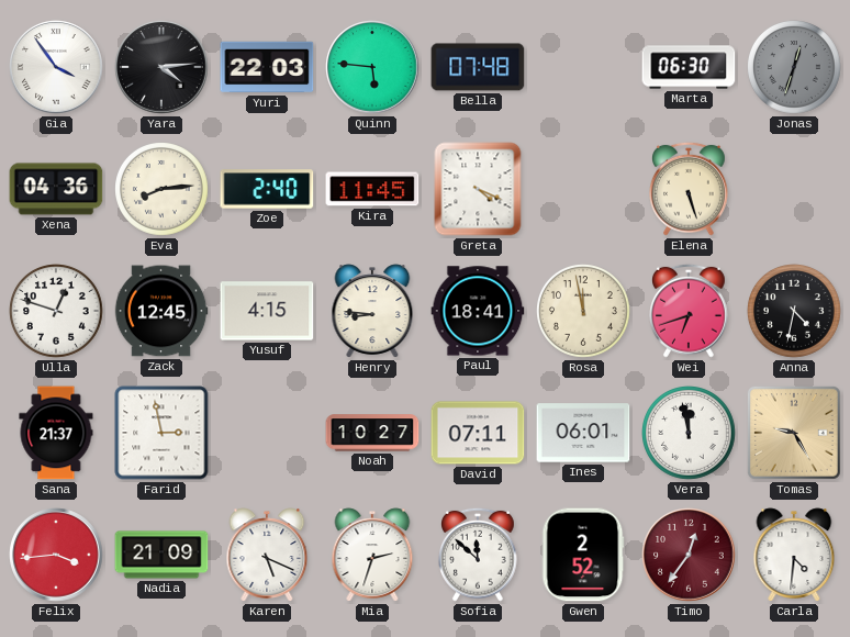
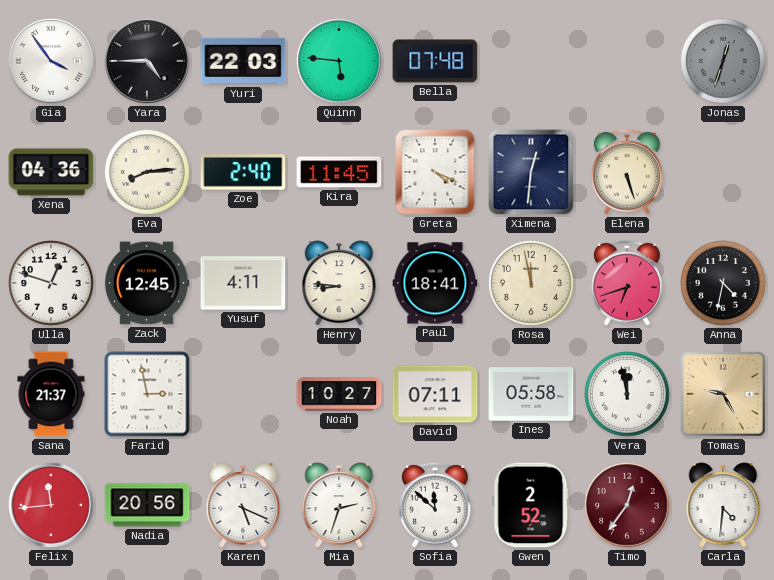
Yara: 4:14 -> 4:45
Marta: 06:30 -> none
Ximena: none -> 12:31
Yusuf: 4:15 -> 4:11
Ines: 06:01 -> 05:58
Felix: 3:44 -> 11:44
Nadia: 21:09 -> 20:56
